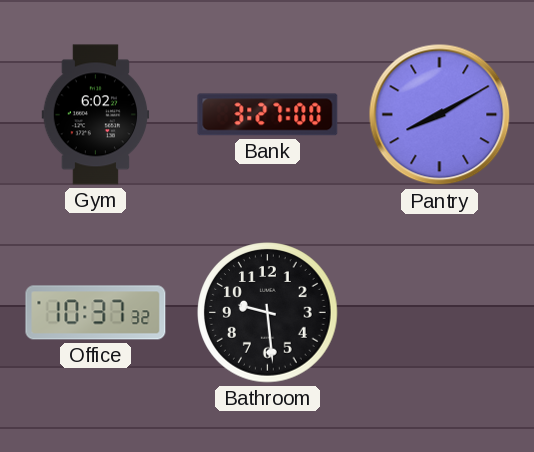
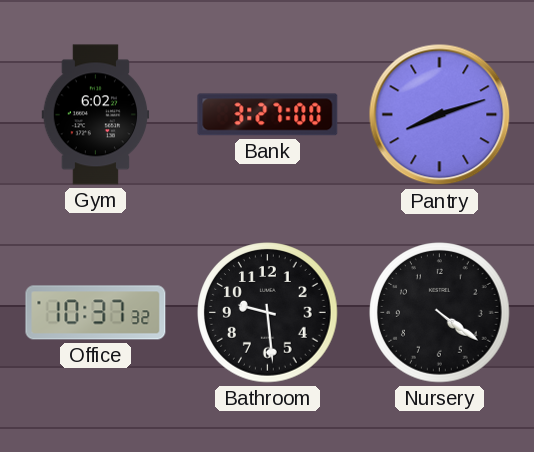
Pantry: 8:10 -> 8:12
Nursery: none -> 4:21
